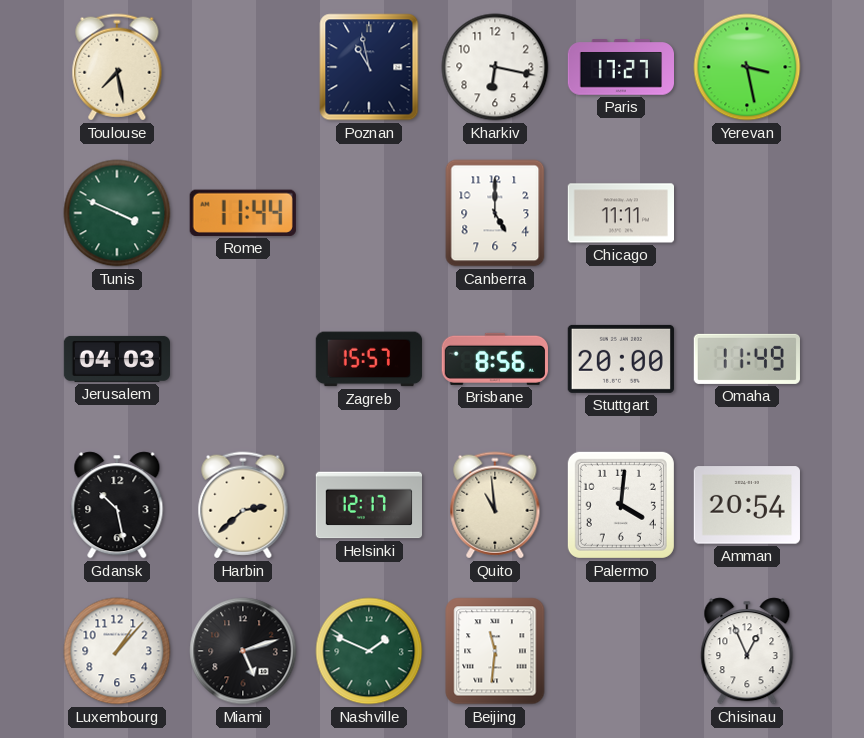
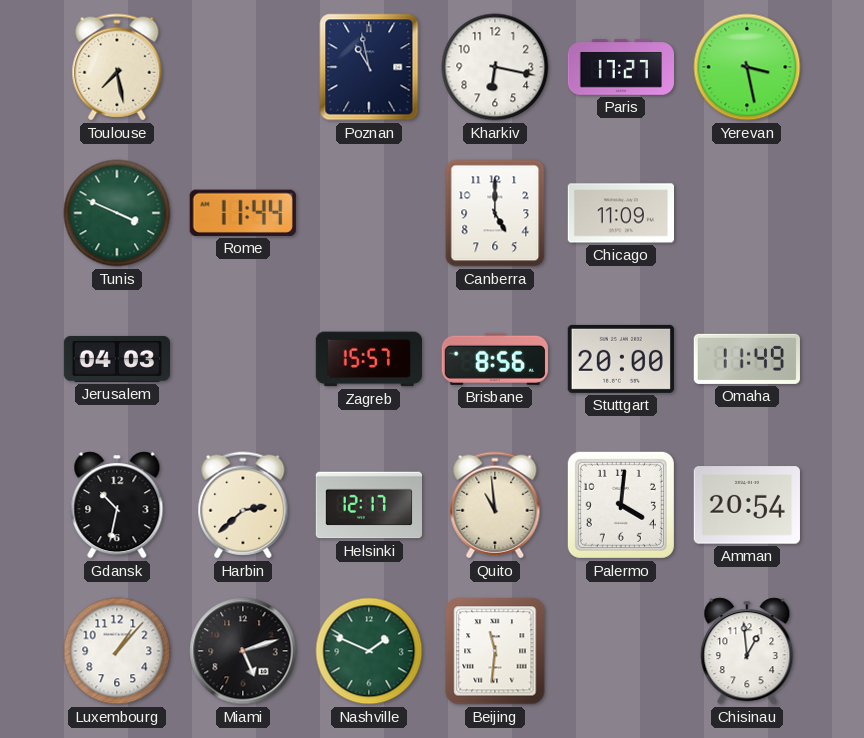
Chicago: 11:11 -> 11:09
Gdansk: 10:28 -> 10:32
Chisinau: 12:56 -> 12:59
